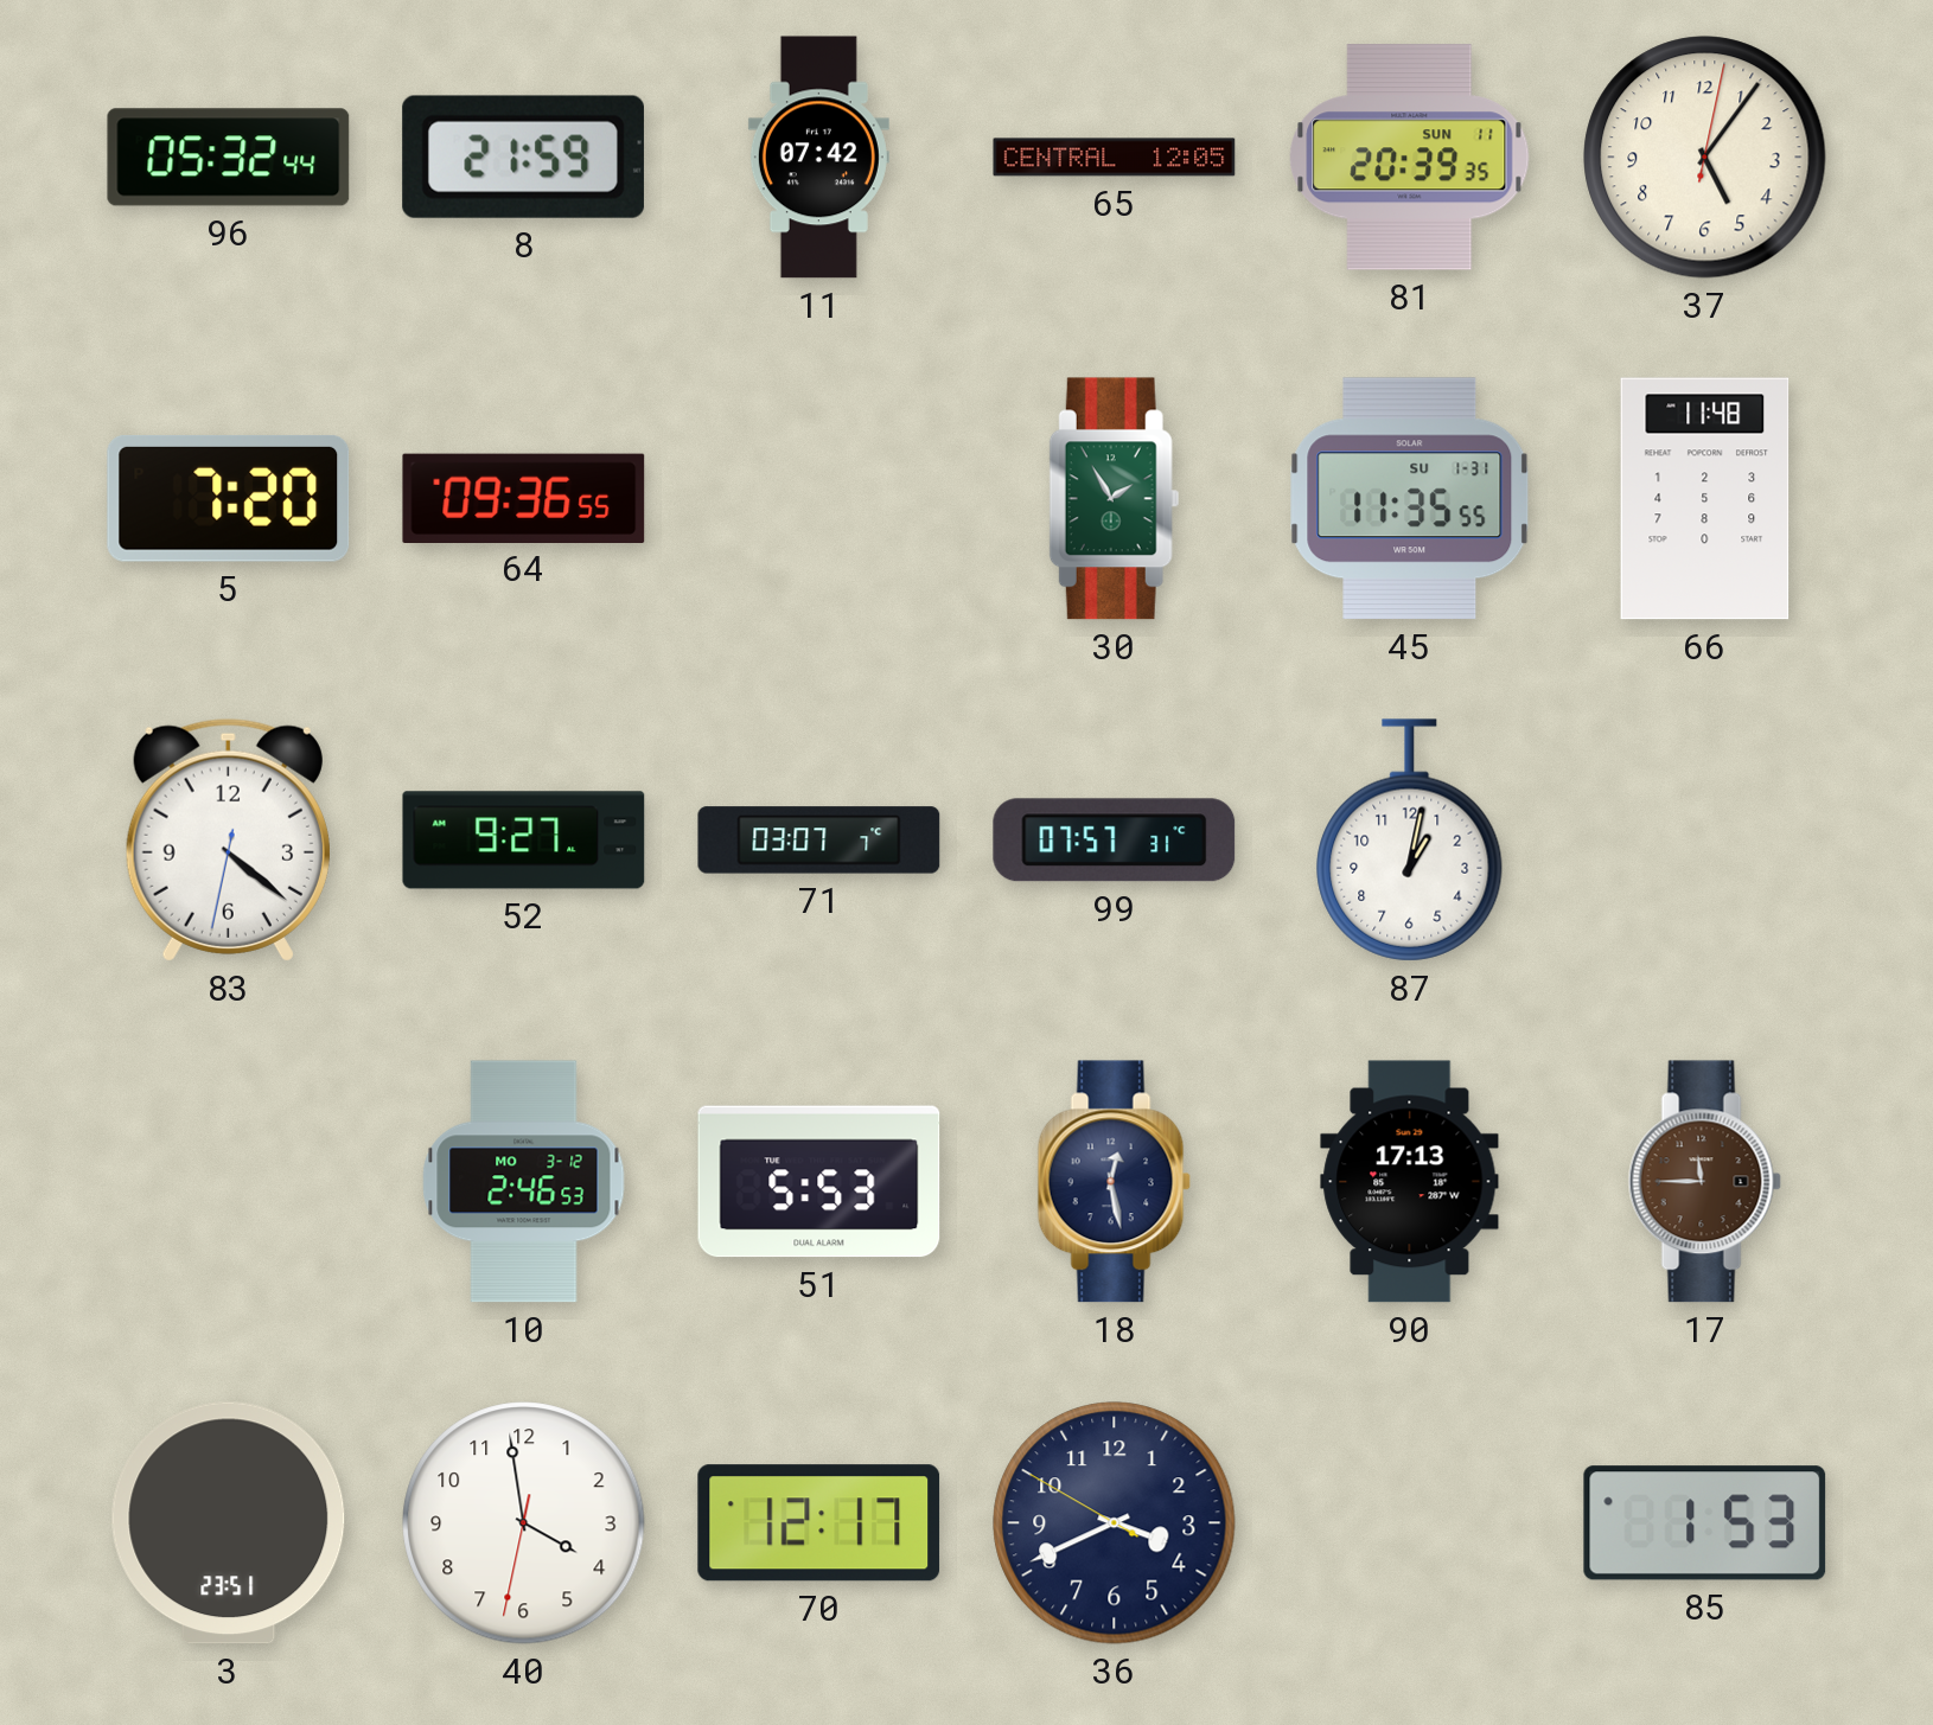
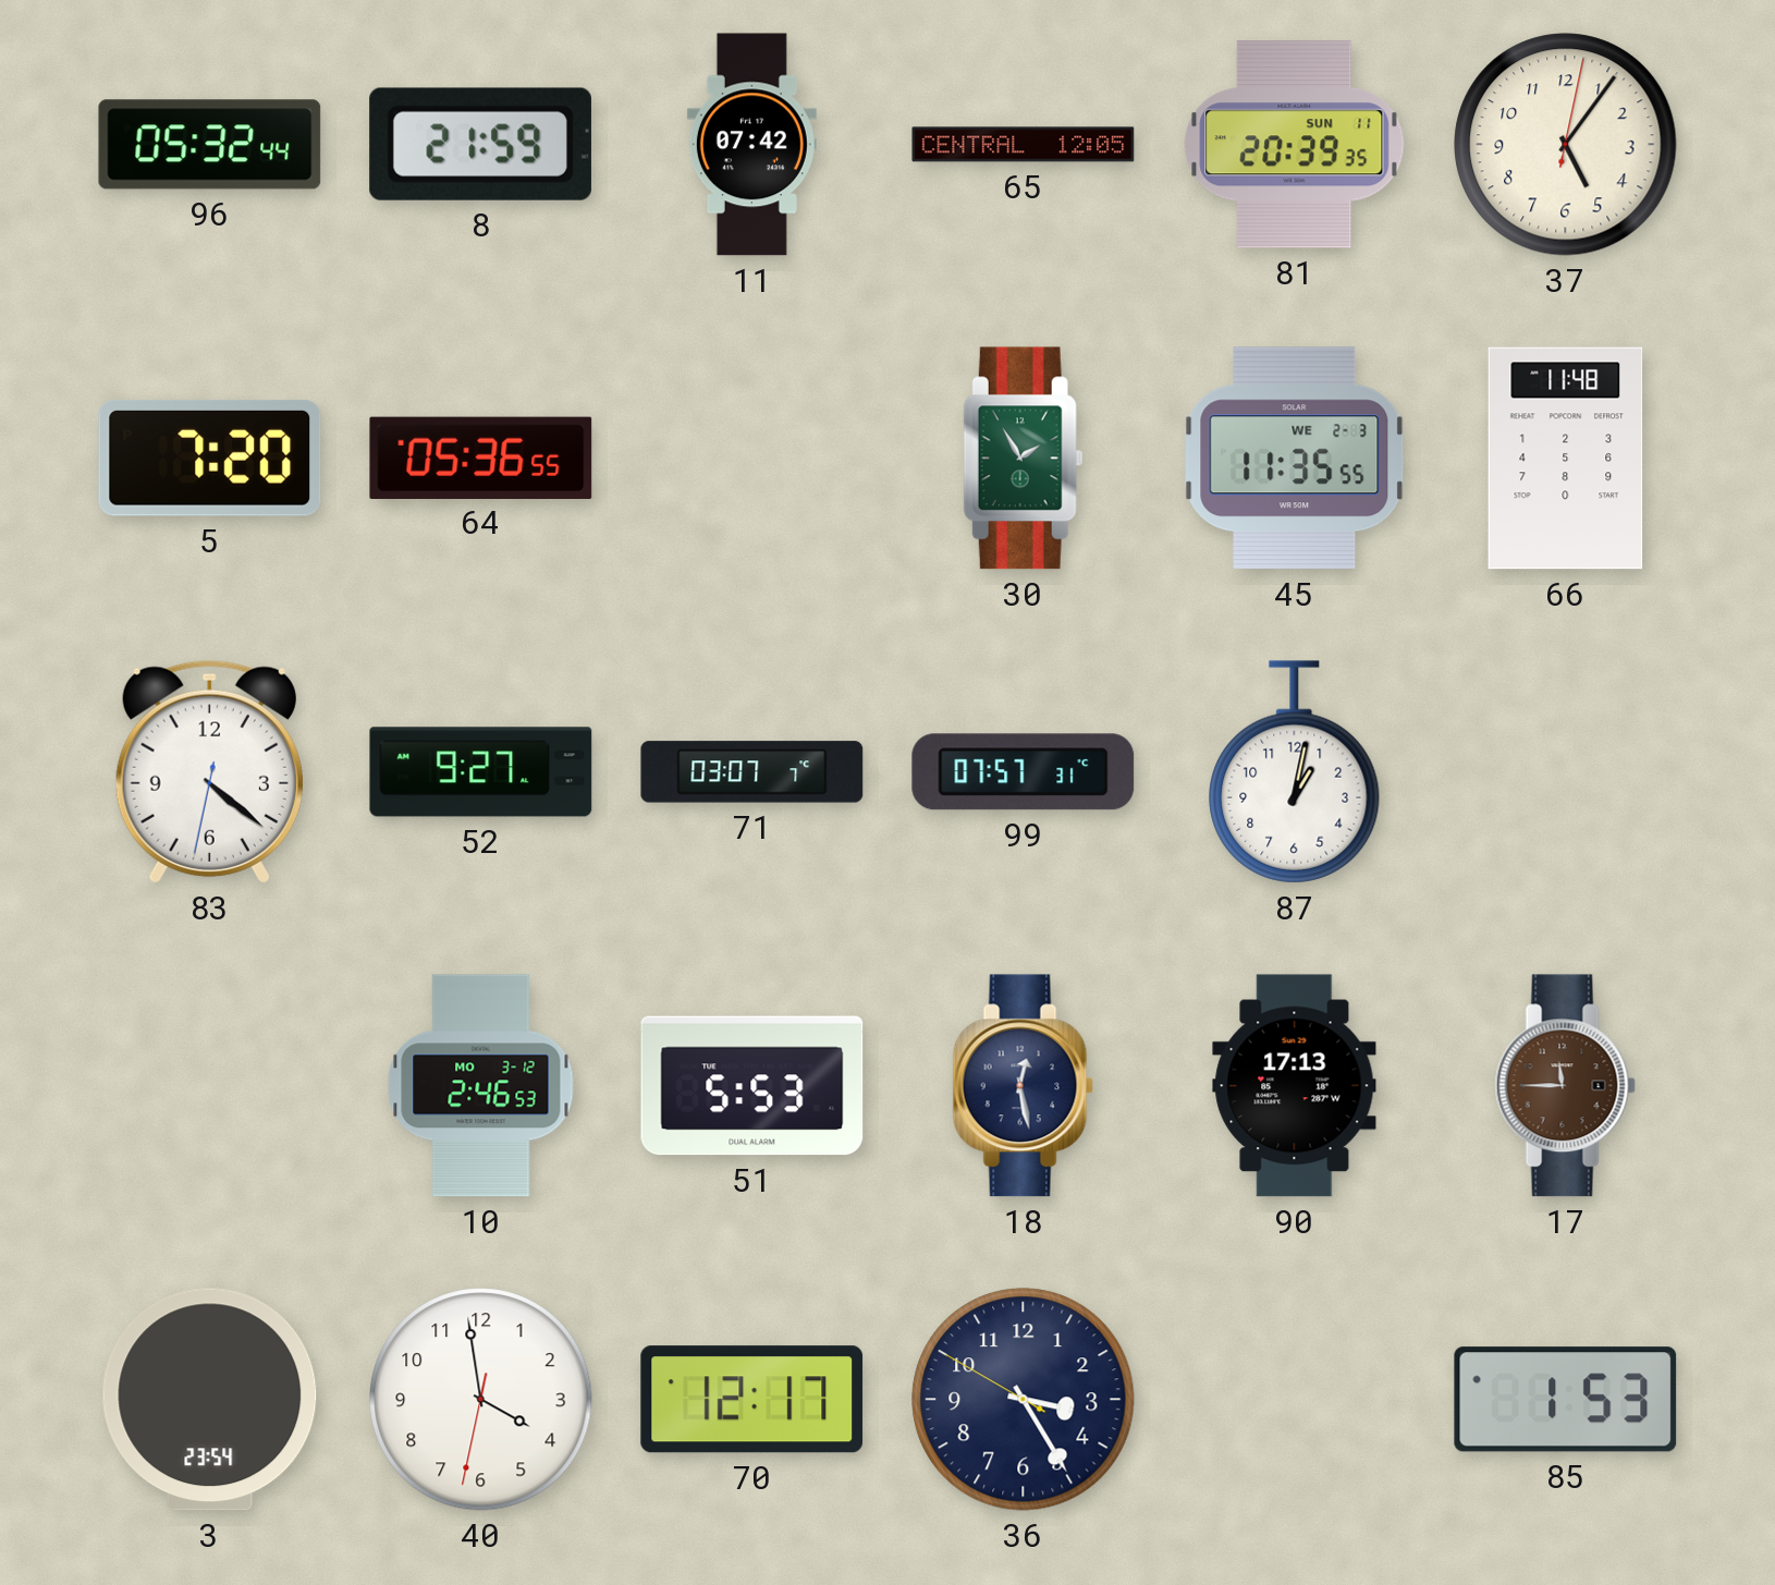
64: 09:36 -> 05:36
45 date: SU 1-31 -> WE 2-3
3: 23:51 -> 23:54
36: 3:40 -> 3:24
